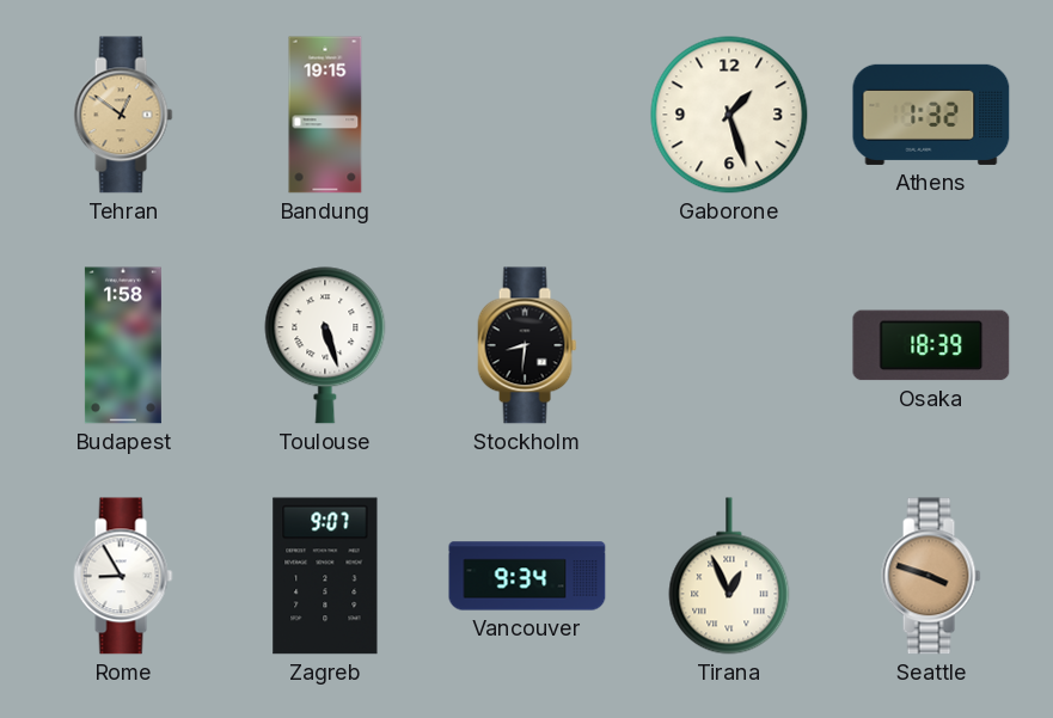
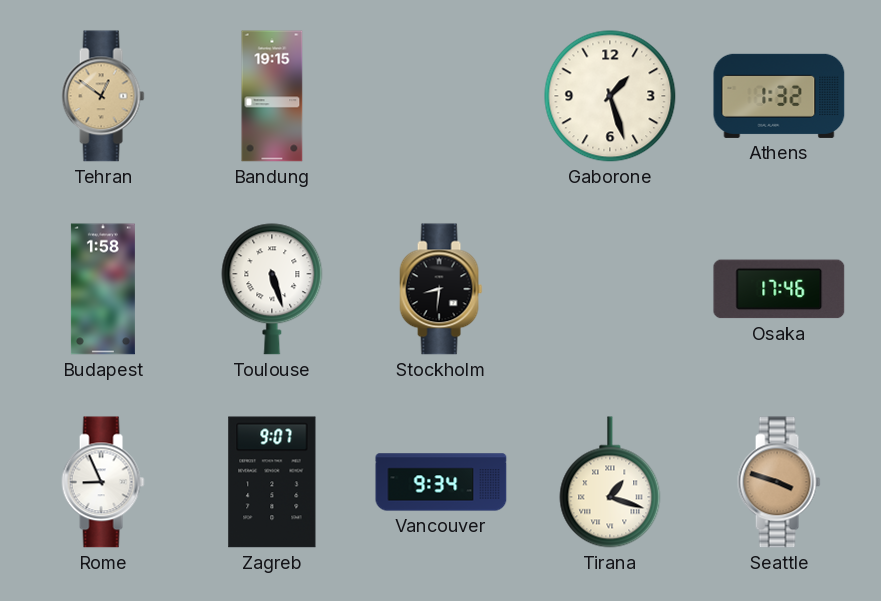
Osaka: 18:39 -> 17:46
Rome: 8:55 -> 8:56
Tirana: 12:56 -> 1:18
